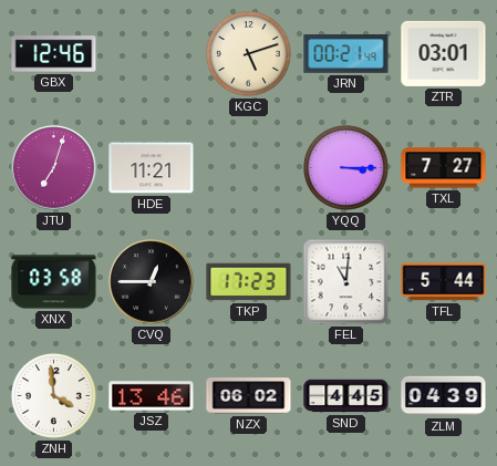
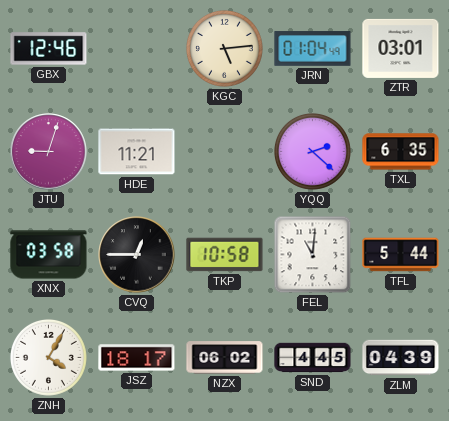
KGC: 5:12 -> 5:14
JRN: 00:21 -> 01:04
JTU: 7:03 -> 9:03
YQQ: 3:15 -> 2:22
TXL: 7:27 -> 6:35
TKP: 17:23 -> 10:58
ZNH: 3:59 -> 4:05
JSZ: 13:46 -> 18:17
